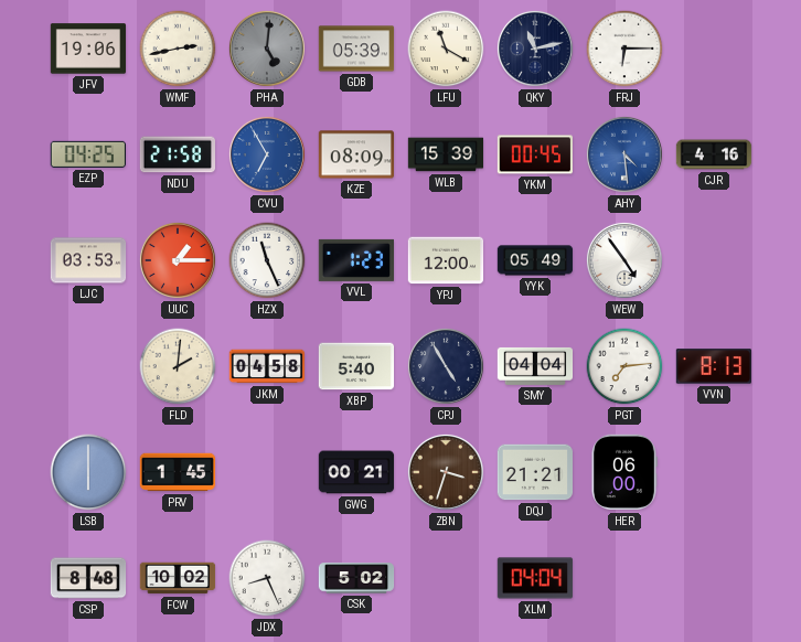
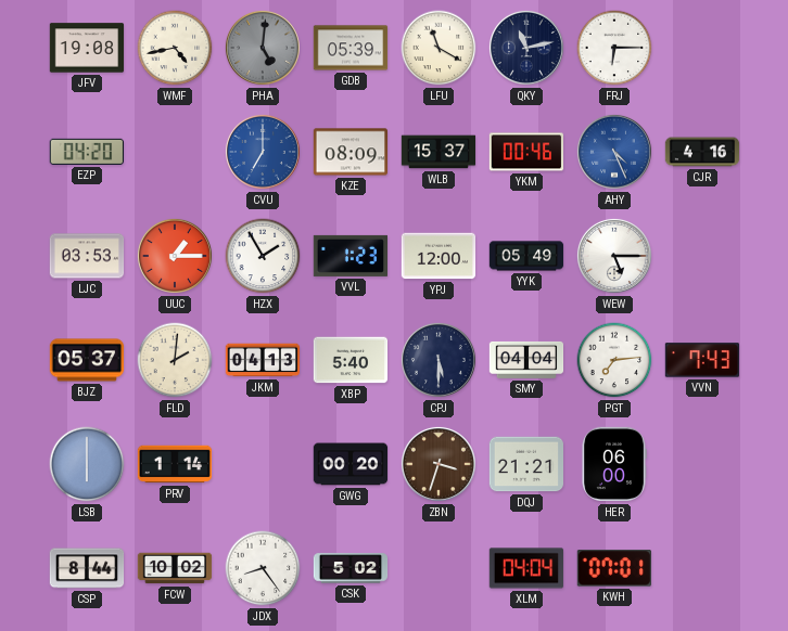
JFV: 19:06 -> 19:08
WMF: 2:43 -> 4:43
EZP: 04:25 -> 04:20
NDU: 21:58 -> none
CVU: 6:55 -> 7:00
WLB: 15:39 -> 15:37
YKM: 00:45 -> 00:46
AHY: 4:29 -> 4:26
HZX: 11:26 -> 1:55
WEW: 4:54 -> 5:15
BJZ: none -> 05:37
JKM: 04:58 -> 04:13
CPJ: 4:55 -> 5:30
VVN: 8:13 -> 7:43
PRV: 1:45 -> 1:14
GWG: 00:21 -> 00:20
CSP: 8:48 -> 8:44
JDX: 8:26 -> 8:24
KWH: none -> 07:01
